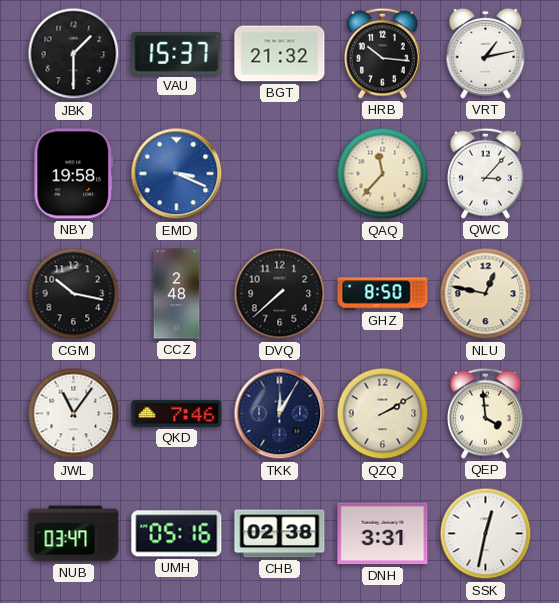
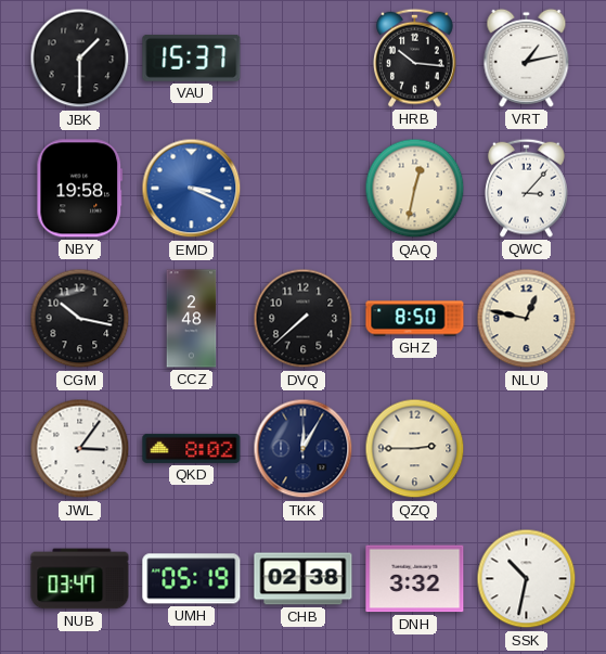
BGT: 21:32 -> none
QAQ: 11:37 -> 12:32
JWL: 11:06 -> 3:06
QKD: 7:46 -> 8:02
QZQ: 2:10 -> 2:45
QEP: 3:59 -> none
UMH: 05:16 -> 05:19
DNH: 3:31 -> 3:32
SSK: 12:32 -> 10:32
